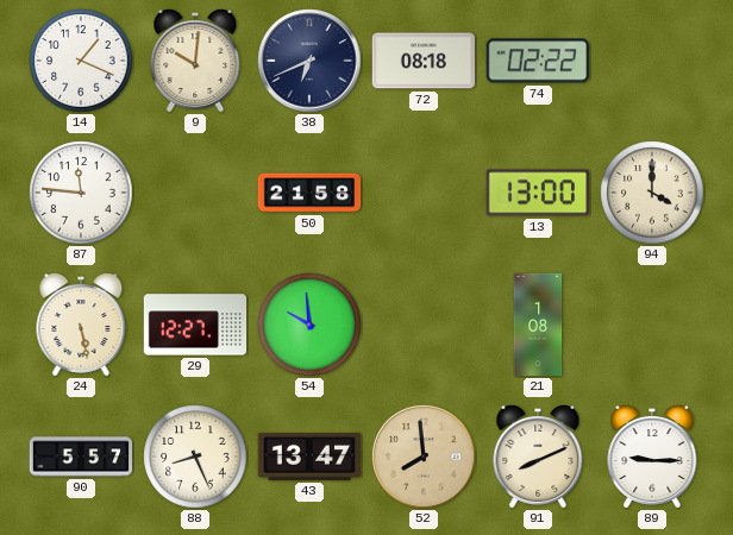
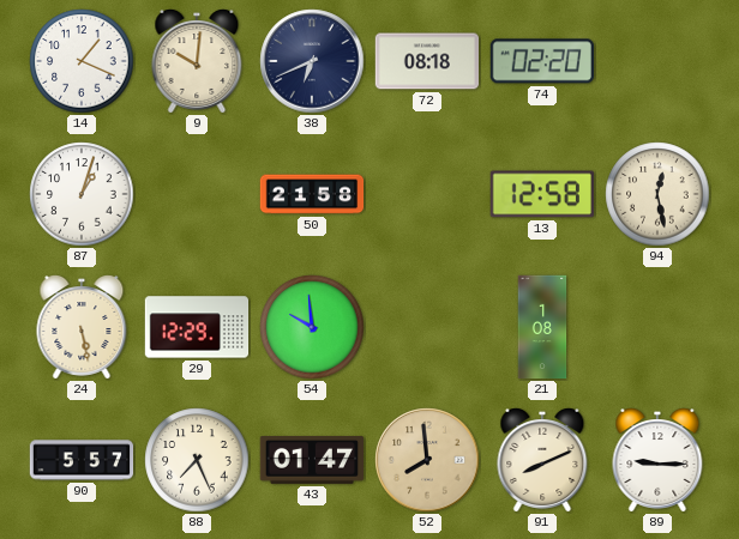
74: 02:22 -> 02:20
87: 11:46 -> 1:03
13: 13:00 -> 12:58
94: 4:00 -> 12:28
29: 12:27 -> 12:29
88: 8:26 -> 7:26
43: 13:47 -> 01:47
